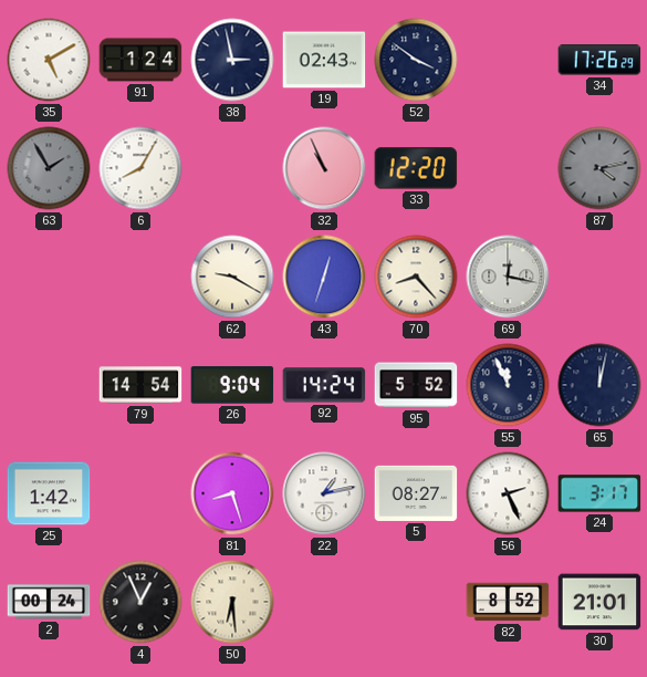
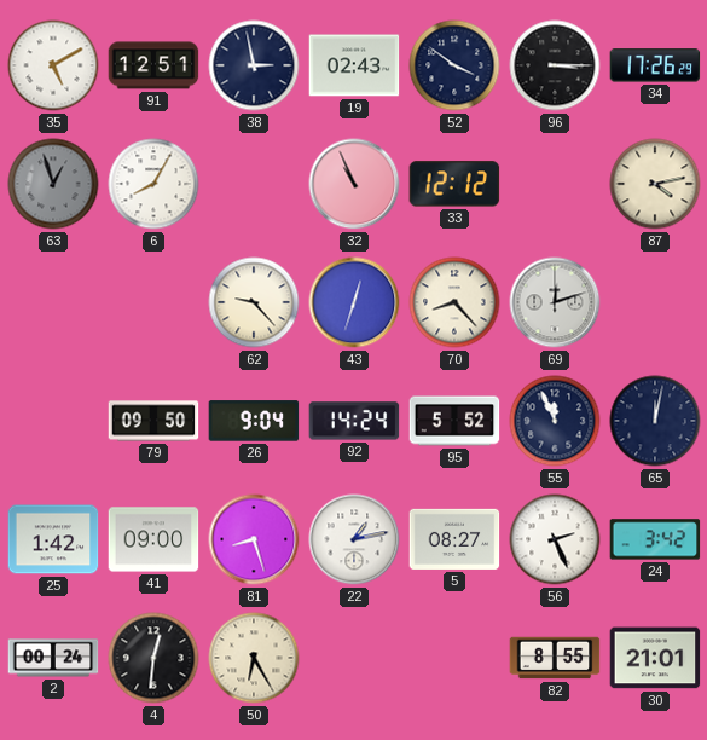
91: 1:24 -> 12:51
96: none -> 3:15
63: 1:55 -> 12:57
33: 12:20 -> 12:12
87 dial: grey -> cream
62: 9:20 -> 9:23
69: 12:17 -> 12:12
79: 14:54 -> 09:50
41: none -> 09:00
24: 3:17 -> 3:42
4: 12:56 -> 12:31
50: 6:29 -> 6:25
82: 8:52 -> 8:55
